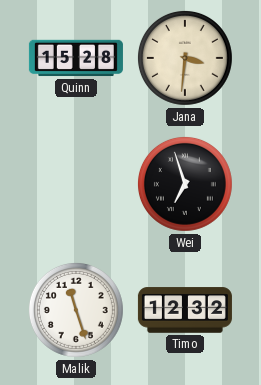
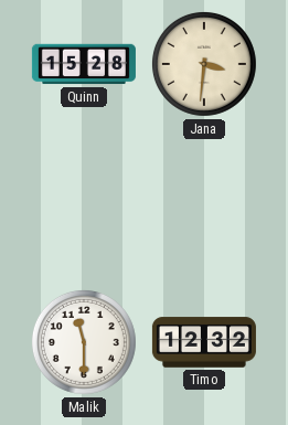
Wei: 6:57 -> none
Malik: 11:27 -> 11:30
